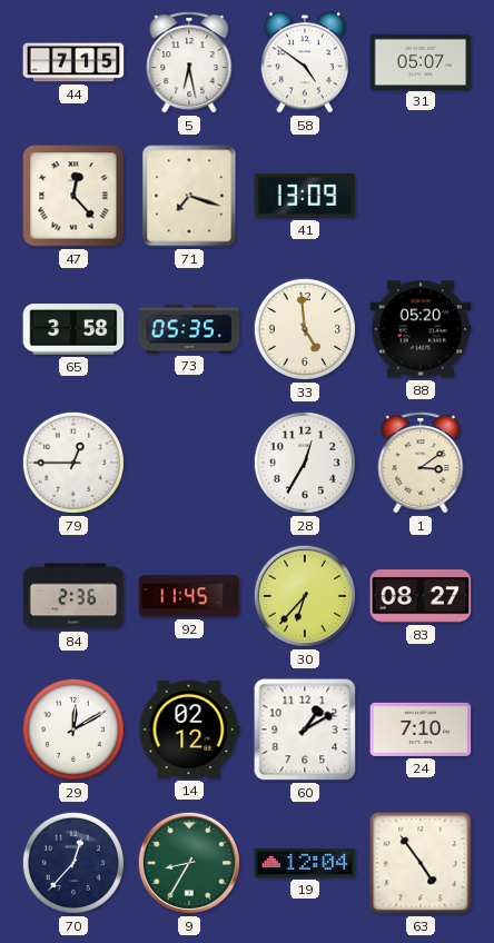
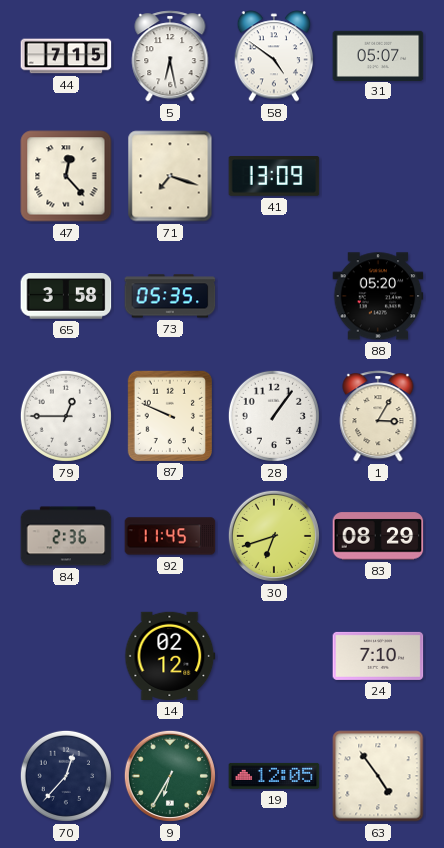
33: 4:59 -> none
87: none -> 9:49
28: 12:35 -> 1:06
1: 3:09 -> 3:05
30: 6:37 -> 6:42
83: 08:27 -> 08:29
29: 12:10 -> none
60: 1:10 -> none
9: 8:35 -> 6:35
19: 12:04 -> 12:05
